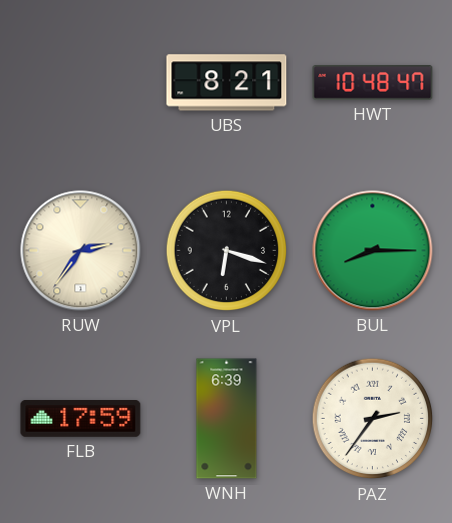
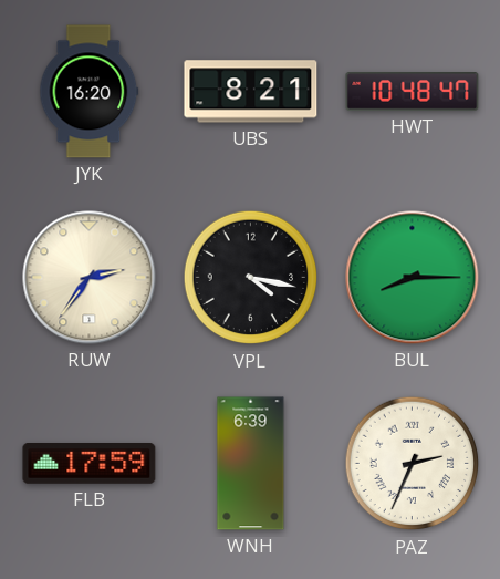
JYK: none -> 16:20
VPL: 6:18 -> 4:17
PAZ: 2:36 -> 2:34
